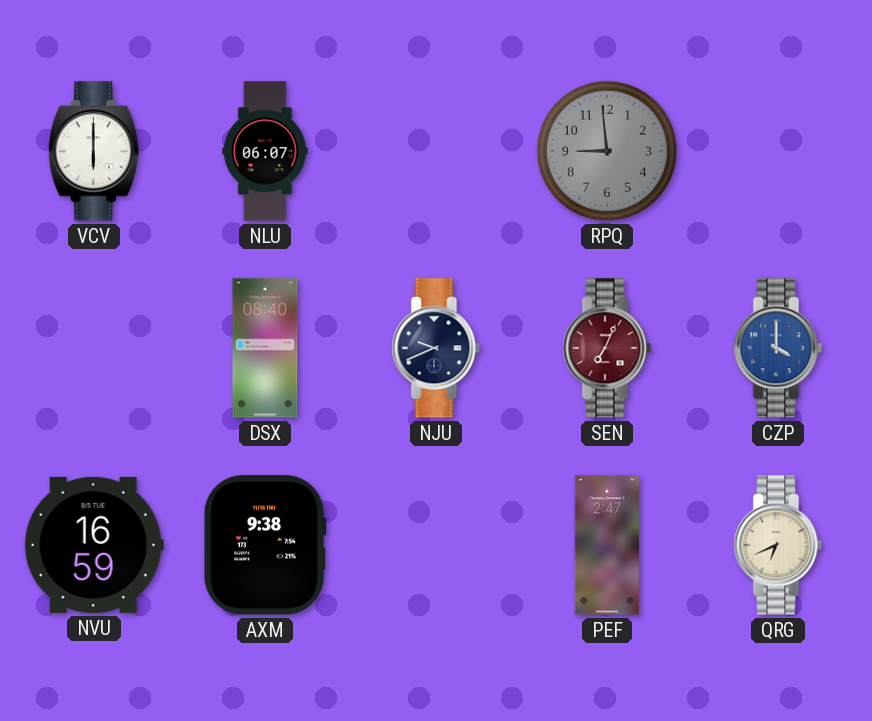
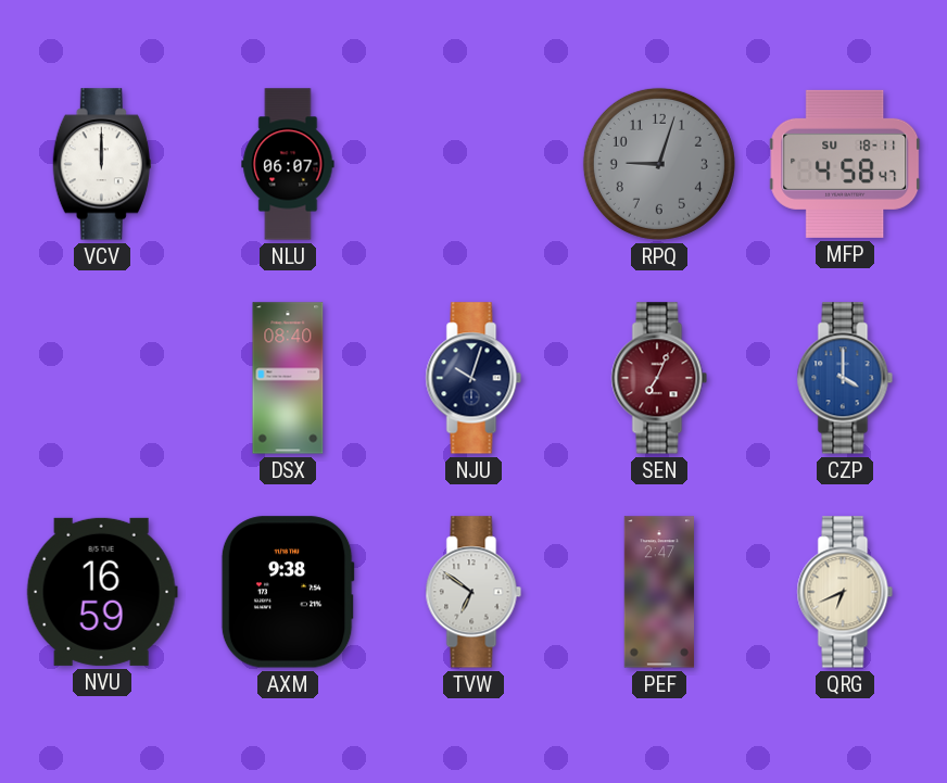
VCV: 6:00 -> 12:00
RPQ: 8:59 -> 9:03
MFP: none -> 4:58
NJU: 9:41 -> 10:03
TVW: none -> 6:51
